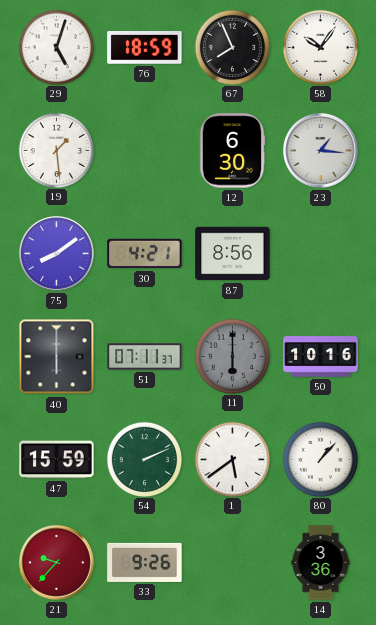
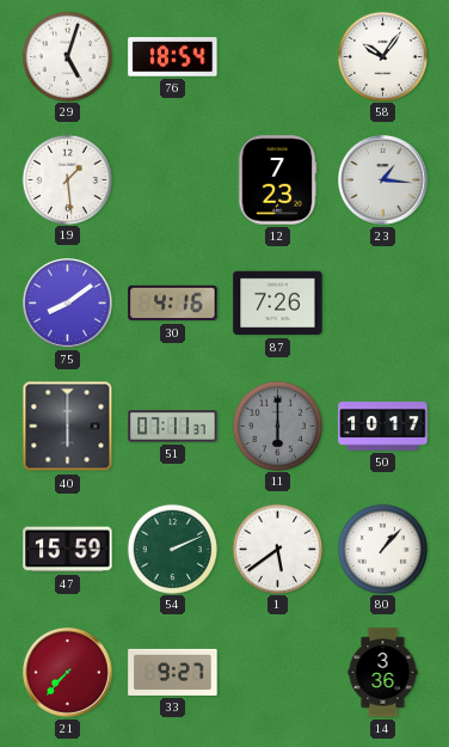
76: 18:59 -> 18:54
67: 7:56 -> none
12: 6:30 -> 7:23
30: 4:21 -> 4:16
87: 8:56 -> 7:26
50: 10:16 -> 10:17
21: 9:37 -> 7:37
33: 9:26 -> 9:27
